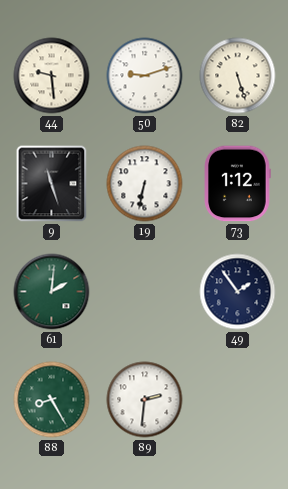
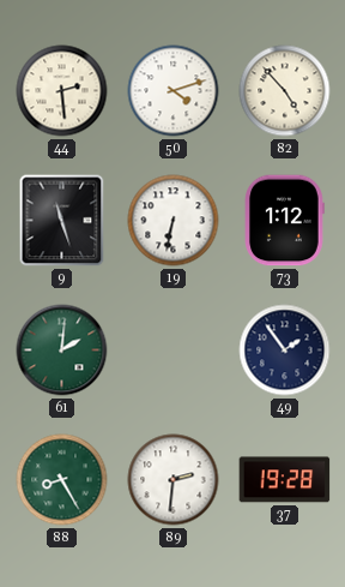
44: 9:29 -> 2:29
50: 9:12 -> 4:12
82: 5:27 -> 4:53
37: none -> 19:28
